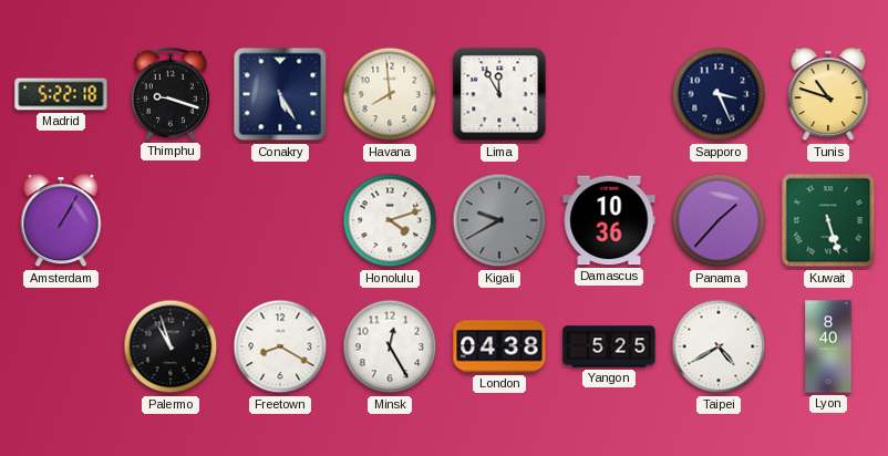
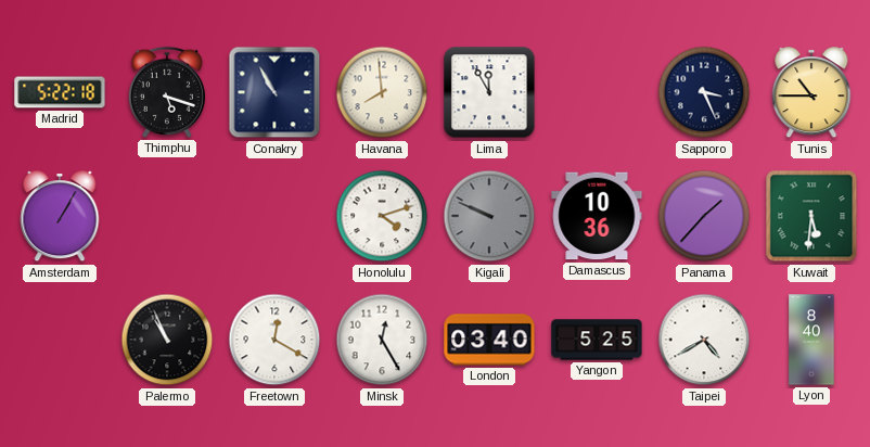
Thimphu: 9:18 -> 5:18
Conakry: 5:25 -> 10:55
Tunis: 10:48 -> 10:45
Kigali: 9:40 -> 9:49
Kuwait: 5:27 -> 5:31
Palermo: 10:57 -> 10:56
Freetown: 8:20 -> 12:20
London: 04:38 -> 03:40
